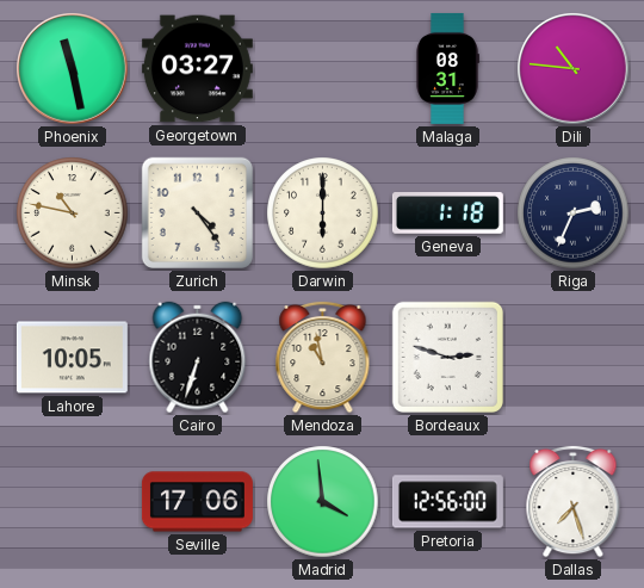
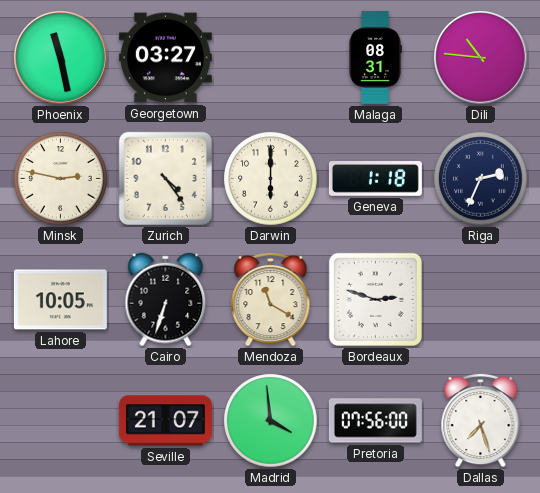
Minsk: 10:47 -> 2:47
Mendoza: 10:58 -> 11:20
Seville: 17:06 -> 21:07
Pretoria: 12:56 -> 07:56
